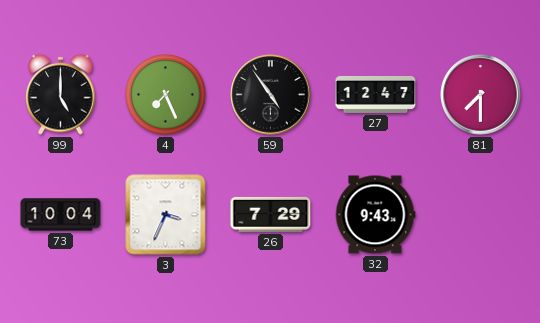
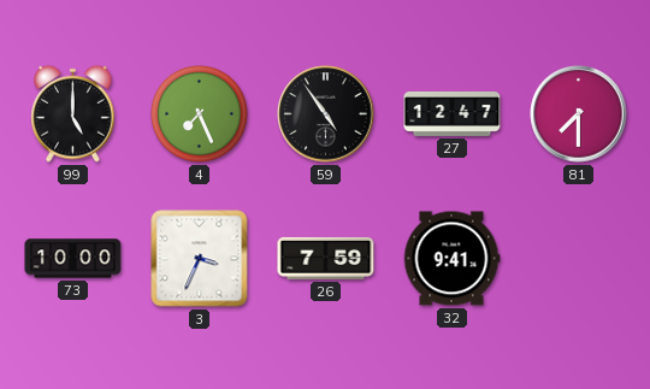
73: 10:04 -> 10:00
26: 7:29 -> 7:59
32: 9:43 -> 9:41
